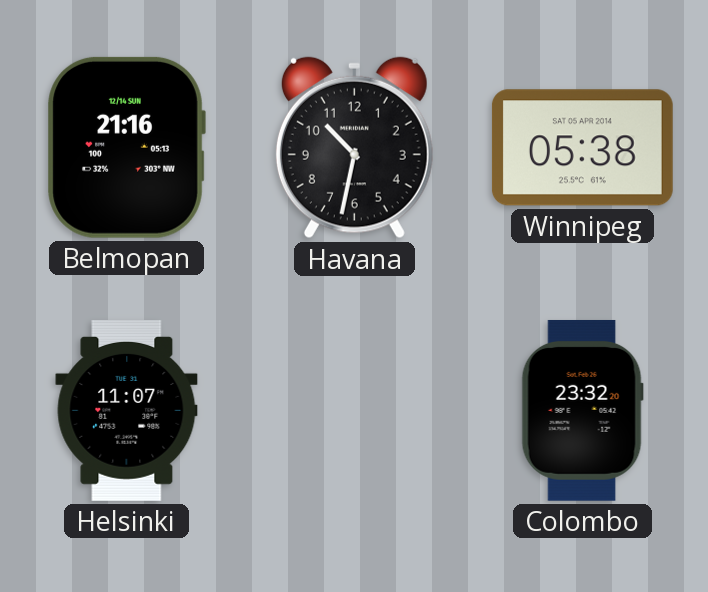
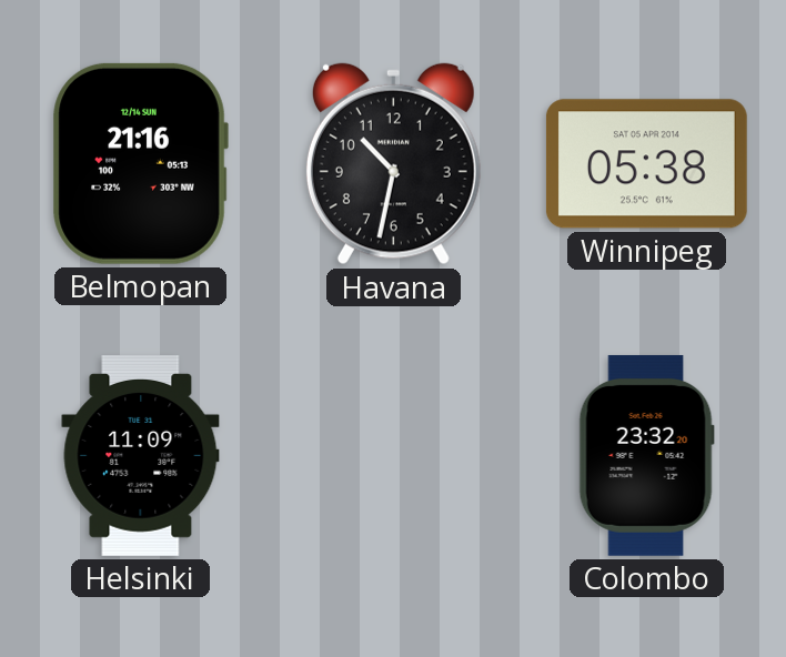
Helsinki: 11:07 -> 11:09
